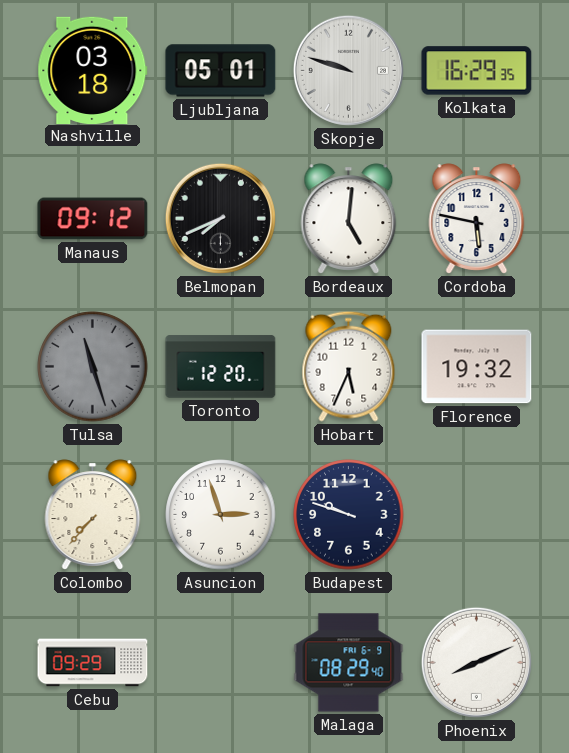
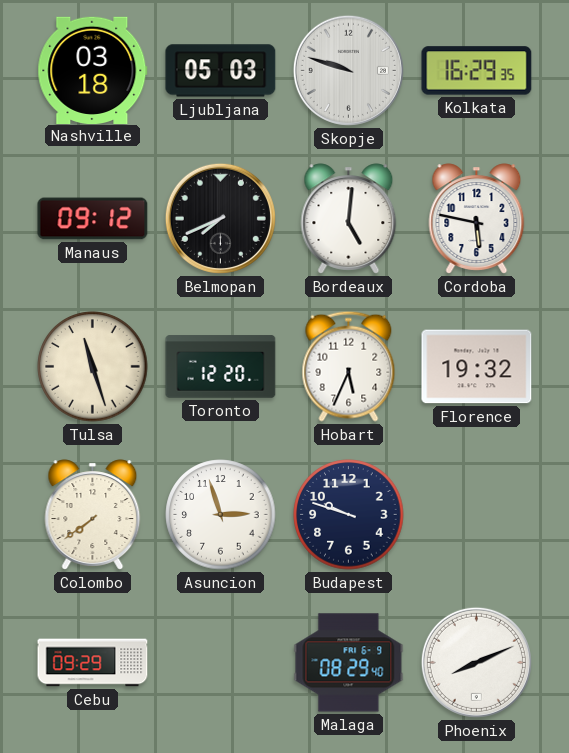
Ljubljana: 05:01 -> 05:03
Tulsa dial: grey -> cream
Colombo: 7:37 -> 7:39
